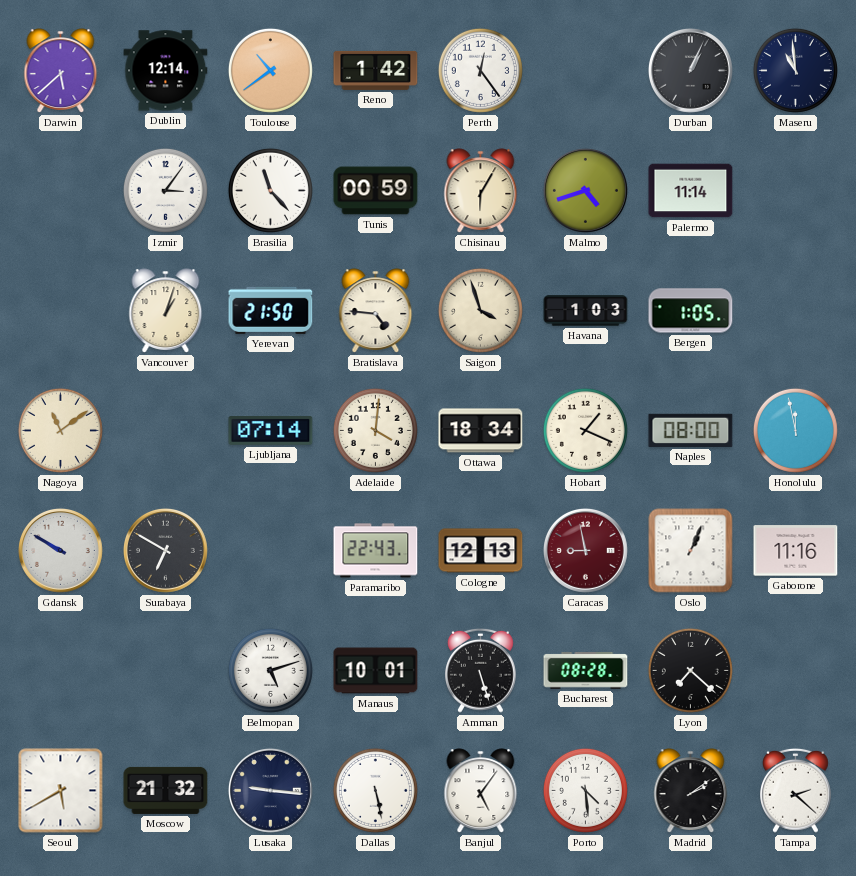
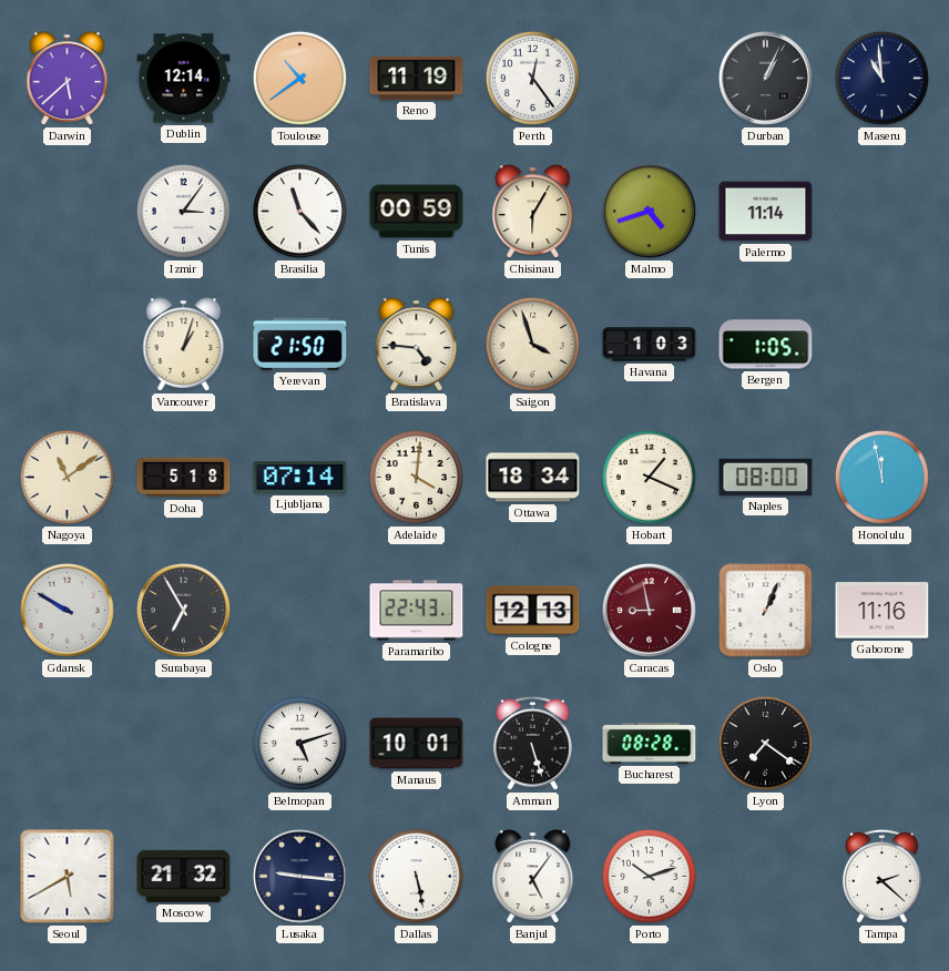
Reno: 1:42 -> 11:19
Doha: none -> 5:18
Surabaya: 6:50 -> 6:55
Lyon: 7:22 -> 7:21
Porto: 4:29 -> 10:12
Madrid: 2:09 -> none
